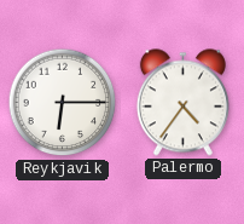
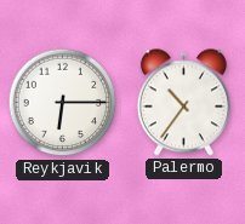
Palermo: 4:36 -> 10:36
